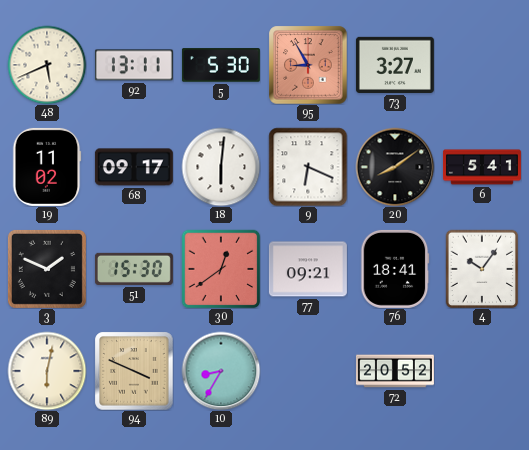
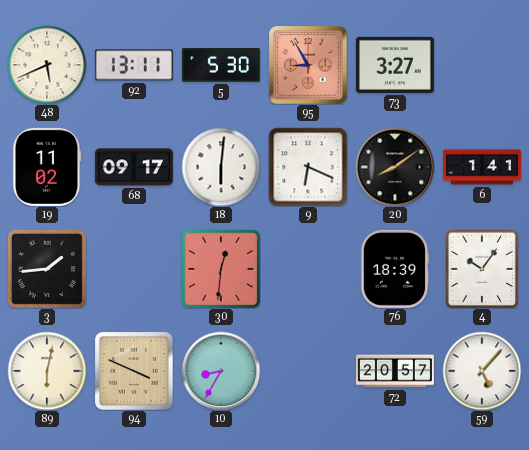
6: 5:41 -> 1:41
3: 1:49 -> 1:44
51: 15:30 -> none
30: 12:39 -> 12:31
77: 09:21 -> none
76: 18:41 -> 18:39
72: 20:52 -> 20:57
59: none -> 5:07
